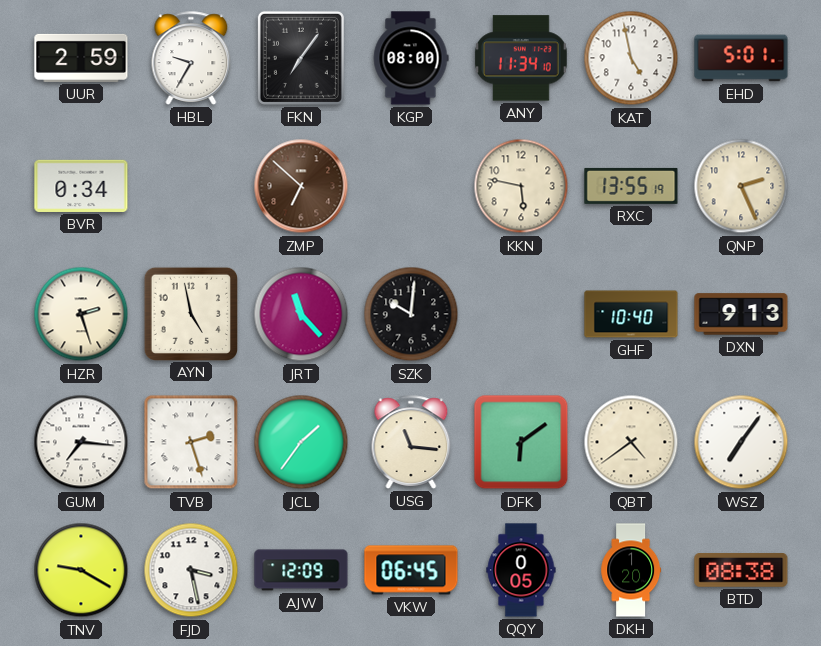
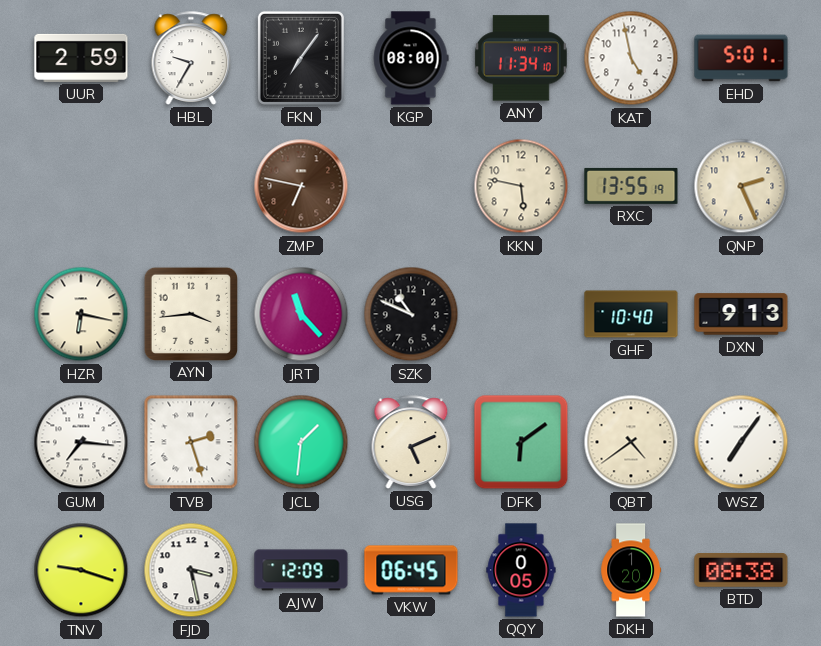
BVR: 0:34 -> none
ZMP: 6:52 -> 6:47
HZR: 2:27 -> 6:17
AYN: 4:58 -> 3:44
SZK: 10:01 -> 10:49
JCL: 1:36 -> 1:31
USG: 11:16 -> 5:11
TNV: 9:20 -> 9:18
